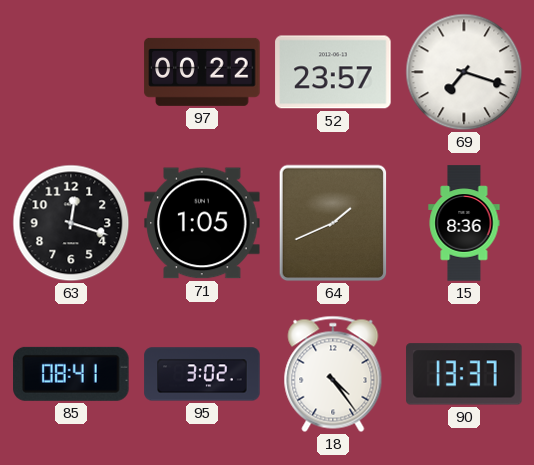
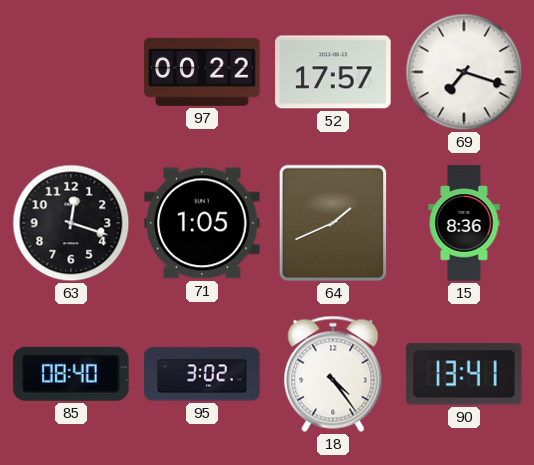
52: 23:57 -> 17:57
85: 08:41 -> 08:40
90: 13:37 -> 13:41
